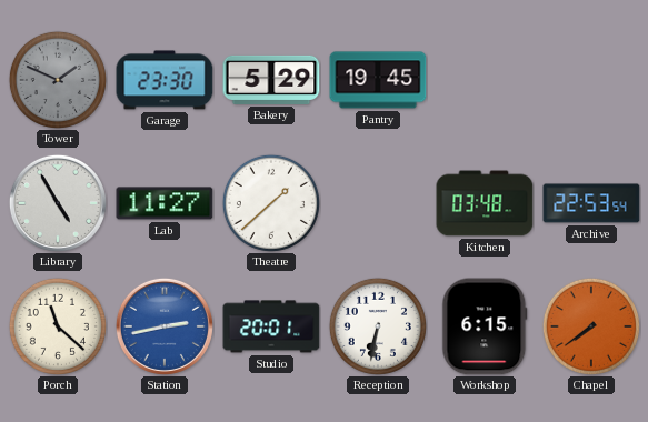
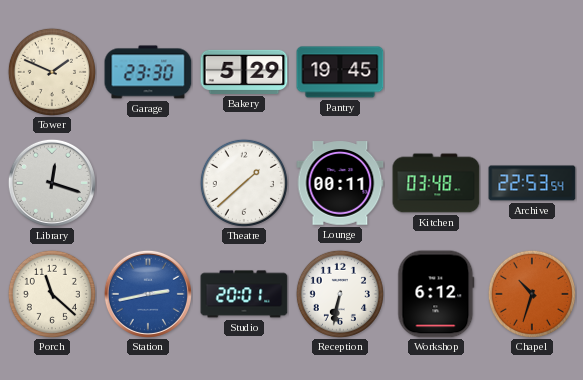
Tower dial: grey -> cream
Library: 4:55 -> 12:18
Lab: 11:27 -> none
Lounge: none -> 00:11
Workshop: 6:15 -> 6:12
Chapel: 7:39 -> 10:33
